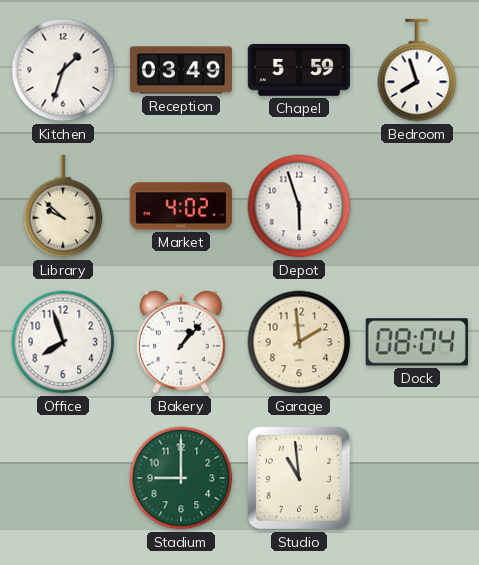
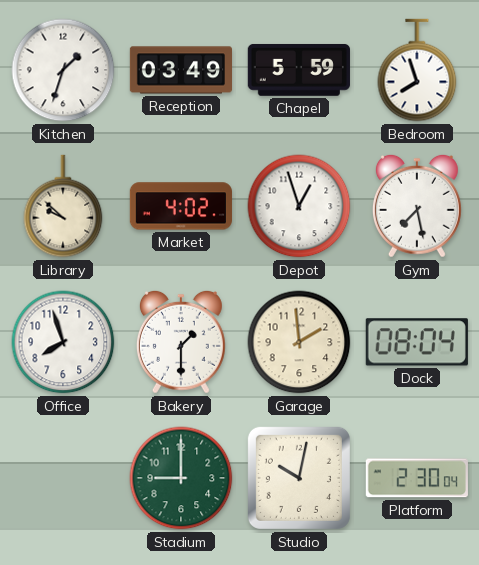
Depot: 5:57 -> 12:57
Gym: none -> 7:28
Bakery: 1:07 -> 1:30
Studio: 10:59 -> 10:02
Platform: none -> 2:30
